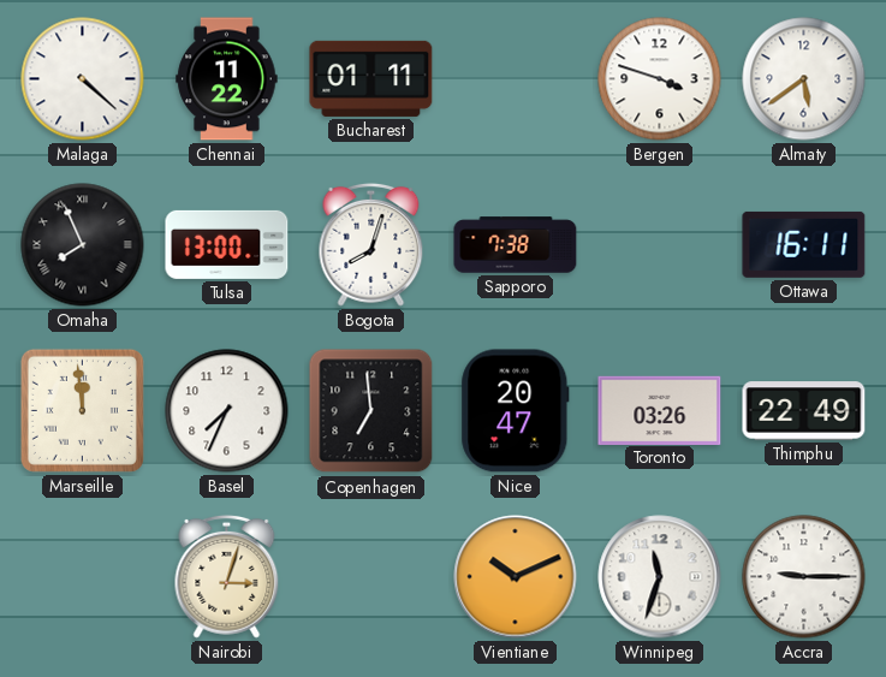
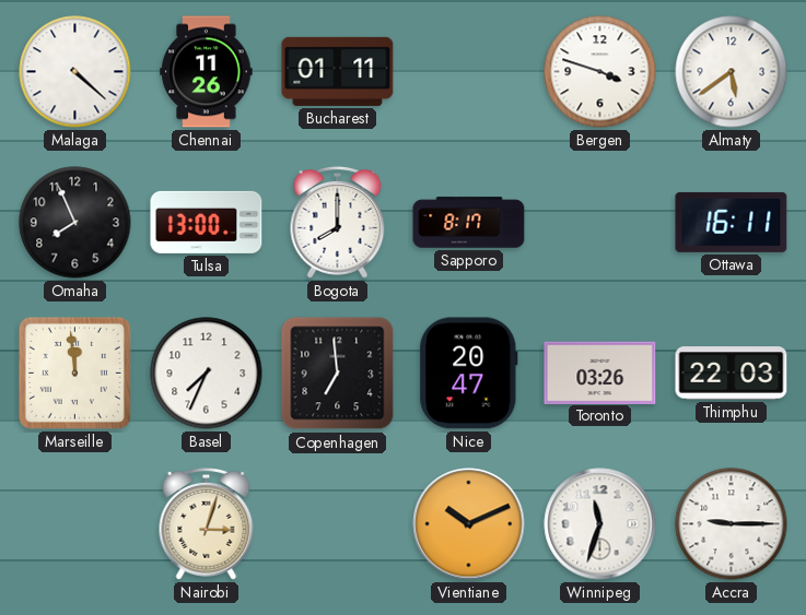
Chennai: 11:22 -> 11:26
Omaha numerals: Roman -> Arabic
Bogota: 8:03 -> 8:00
Sapporo: 7:38 -> 8:17
Thimphu: 22:49 -> 22:03
